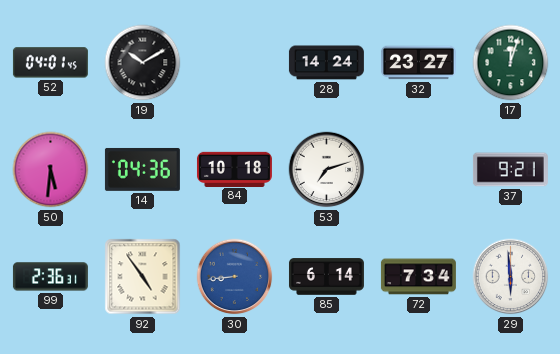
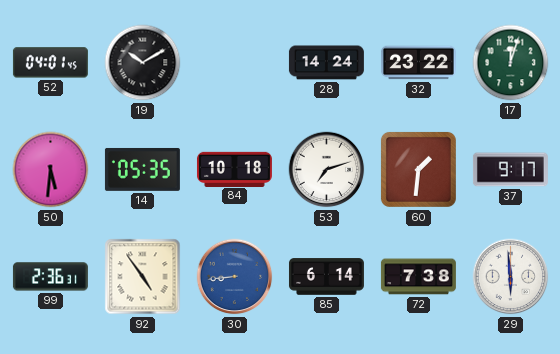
32: 23:27 -> 23:22
14: 04:36 -> 05:35
60: none -> 1:31
37: 9:21 -> 9:17
72: 7:34 -> 7:38
